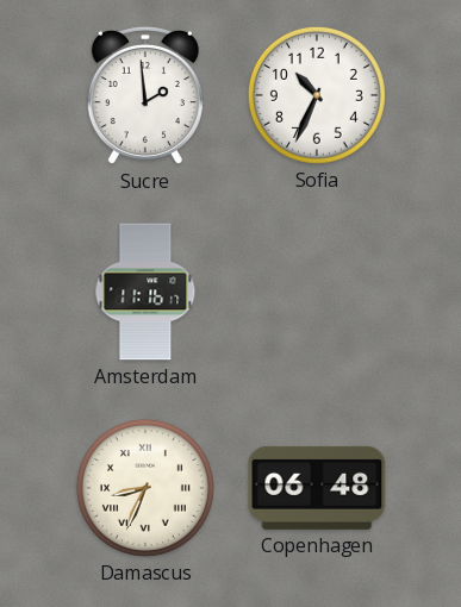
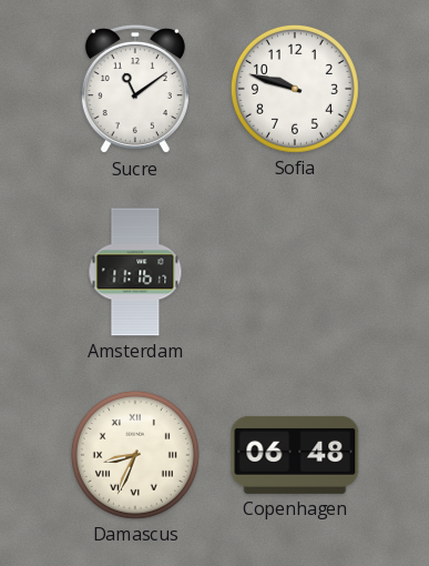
Sucre: 1:59 -> 11:09
Sofia: 10:34 -> 9:48
